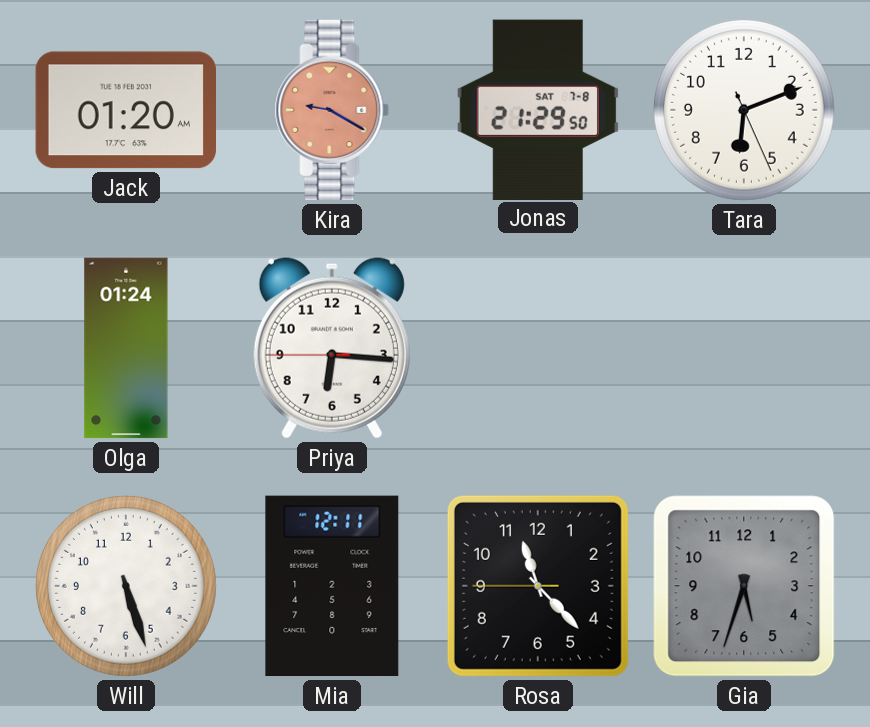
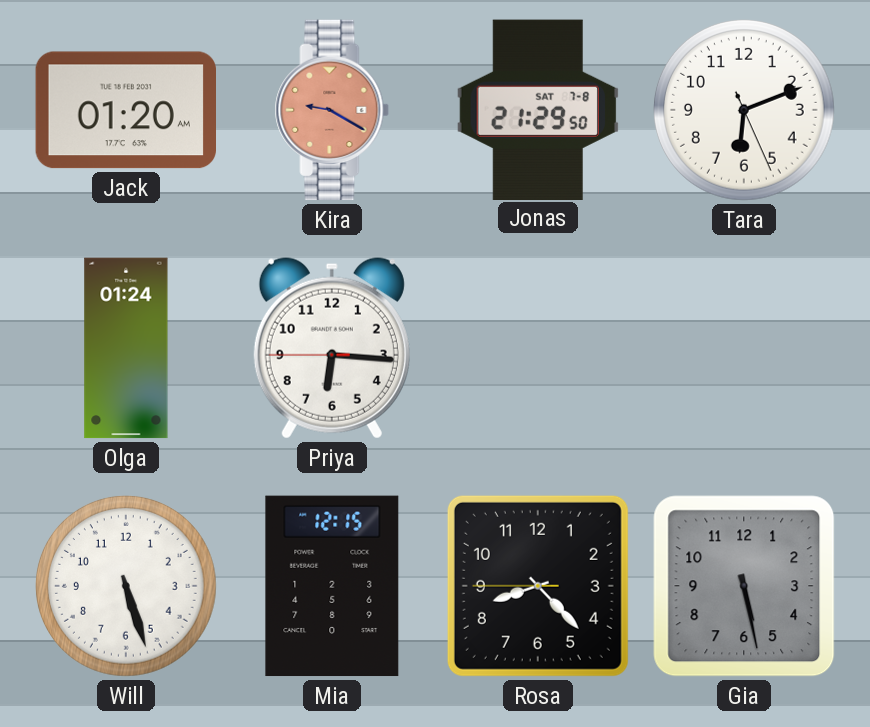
Mia: 12:11 -> 12:15
Rosa: 11:22 -> 8:22
Gia: 5:33 -> 5:28
